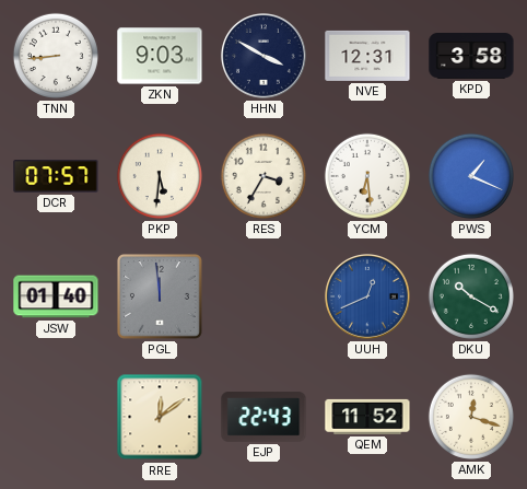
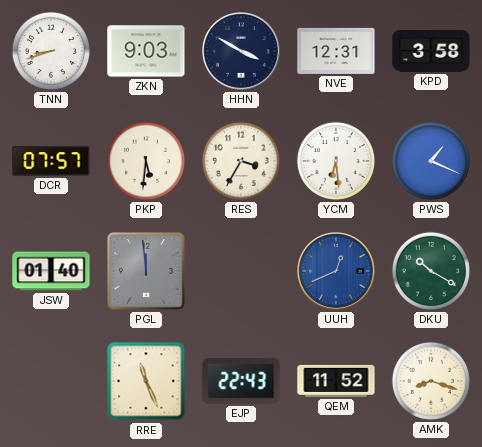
TNN: 8:44 -> 8:42
RRE: 12:09 -> 11:26
AMK: 12:18 -> 8:18
